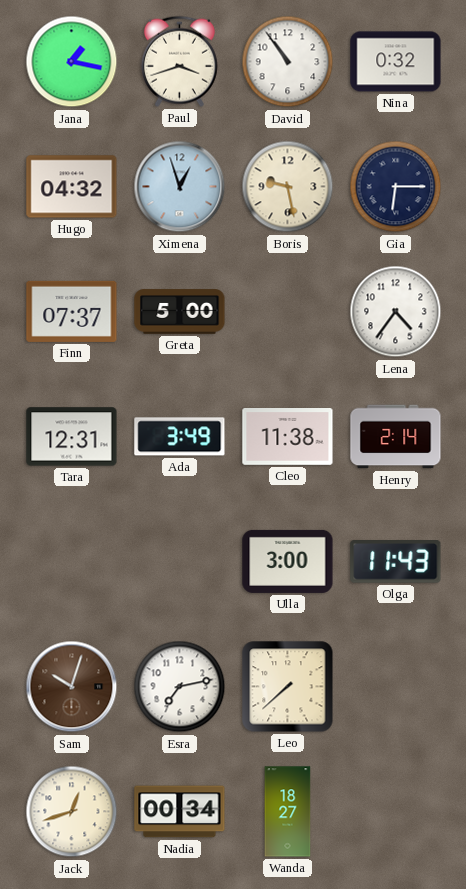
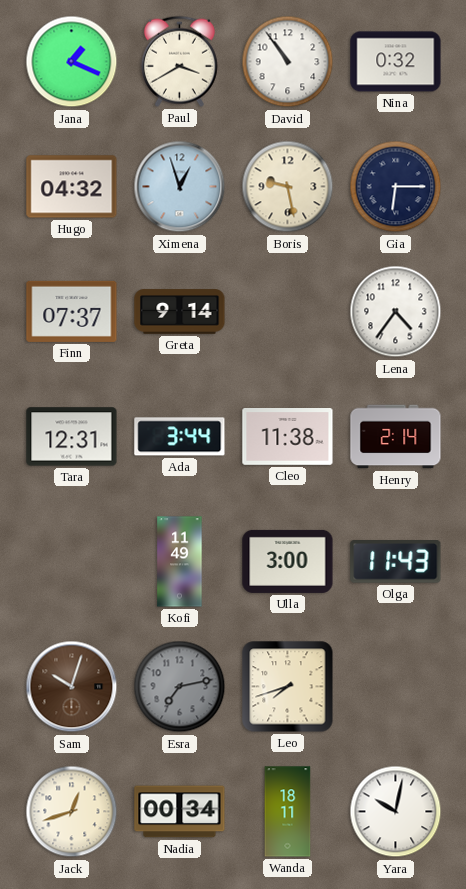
Jana: 1:17 -> 1:19
Paul: 3:42 -> 3:40
Greta: 5:00 -> 9:14
Ada: 3:49 -> 3:44
Kofi: none -> 11:49
Esra dial: white -> grey
Leo: 7:38 -> 7:42
Wanda: 18:27 -> 18:11
Yara: none -> 10:02
